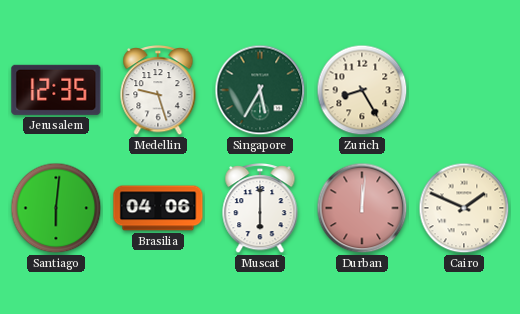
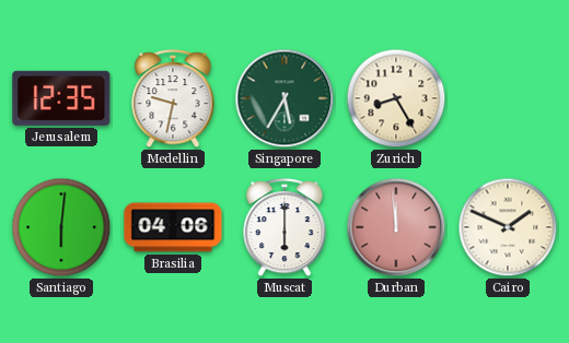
Medellin: 9:27 -> 9:32
Durban: 12:01 -> 11:59
